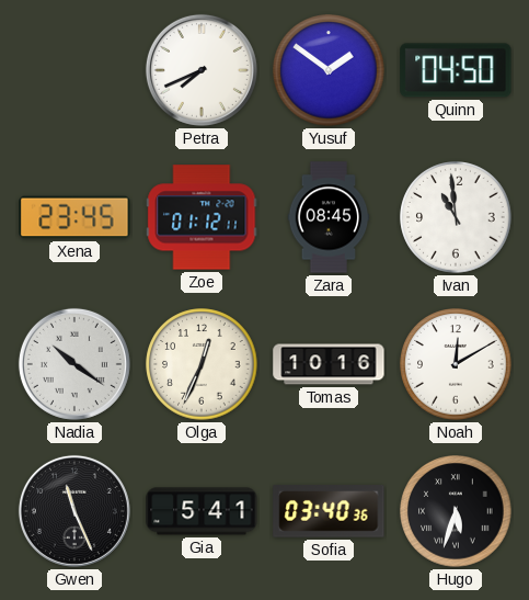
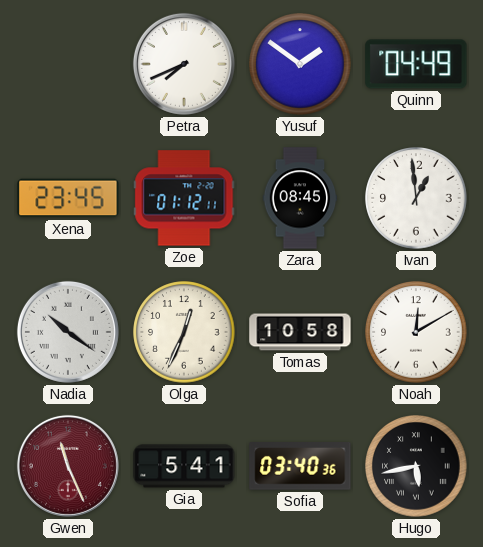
Quinn: 04:50 -> 04:49
Ivan: 10:59 -> 12:59
Tomas: 10:16 -> 10:58
Gwen dial: black -> burgundy
Hugo: 5:33 -> 5:43
